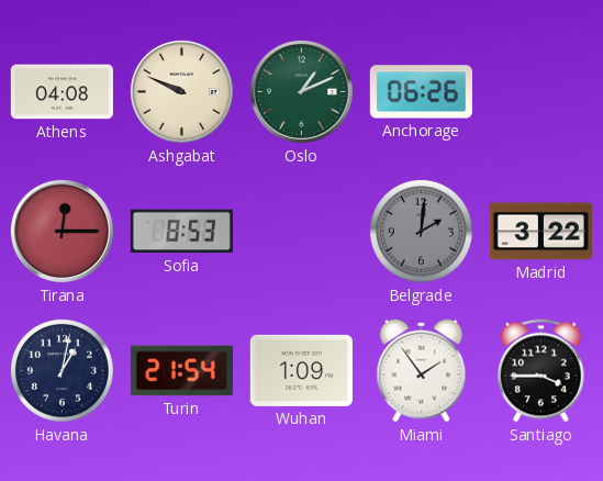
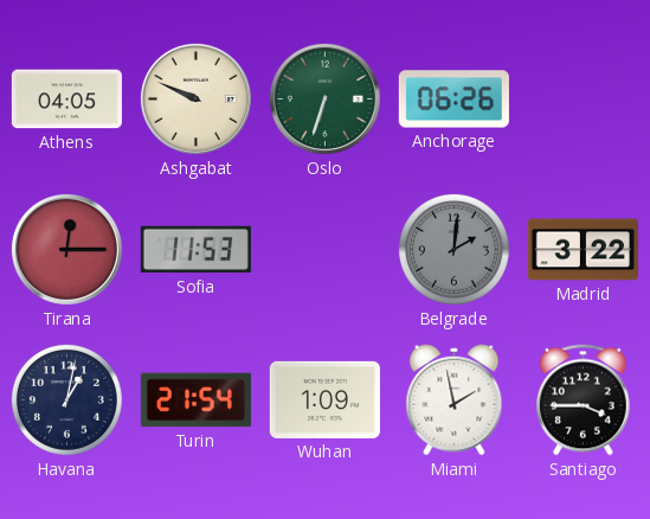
Athens: 04:08 -> 04:05
Oslo: 1:11 -> 6:33
Sofia: 8:53 -> 11:53
Miami: 1:54 -> 1:58
